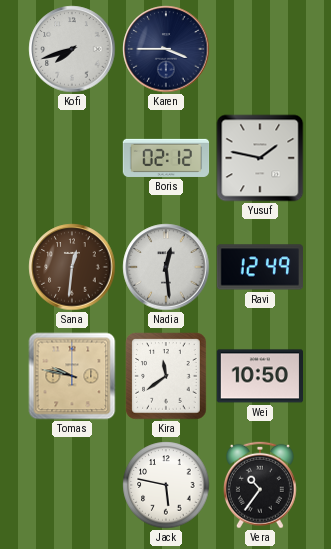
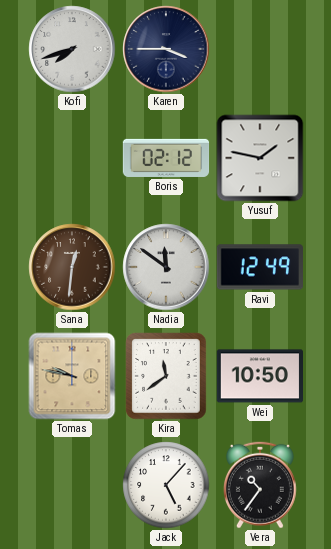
Nadia: 12:29 -> 11:51
Jack: 5:47 -> 5:07
